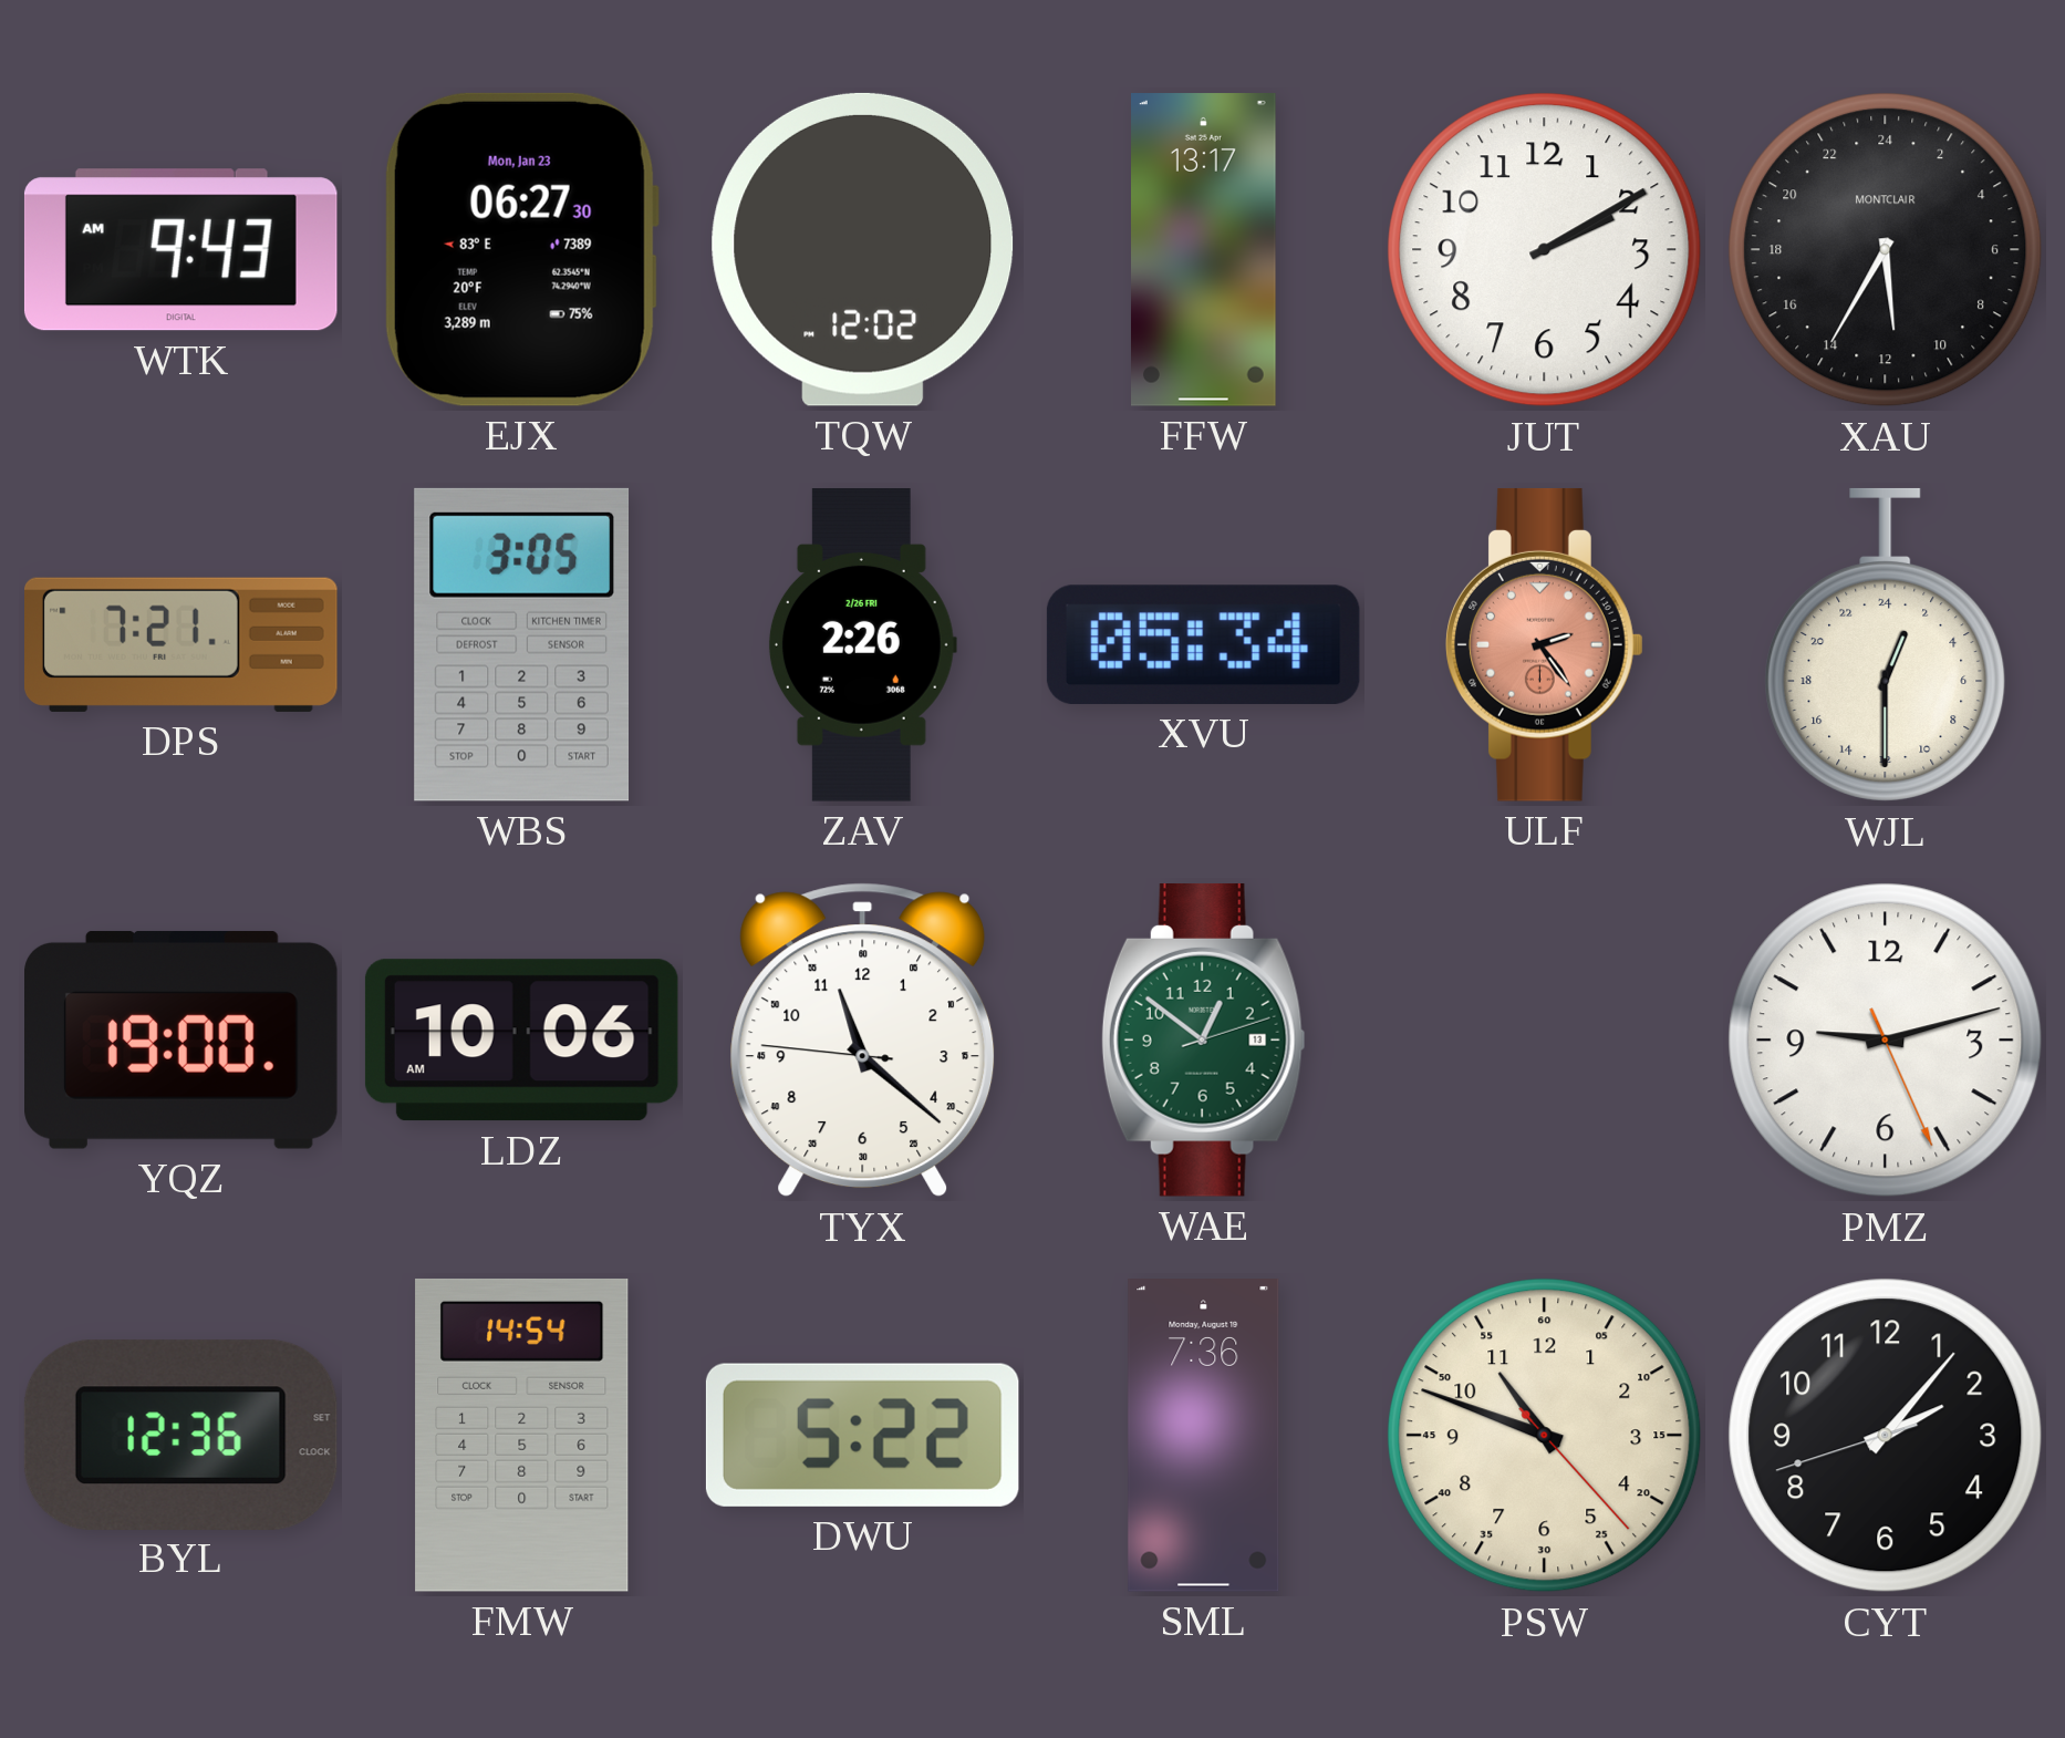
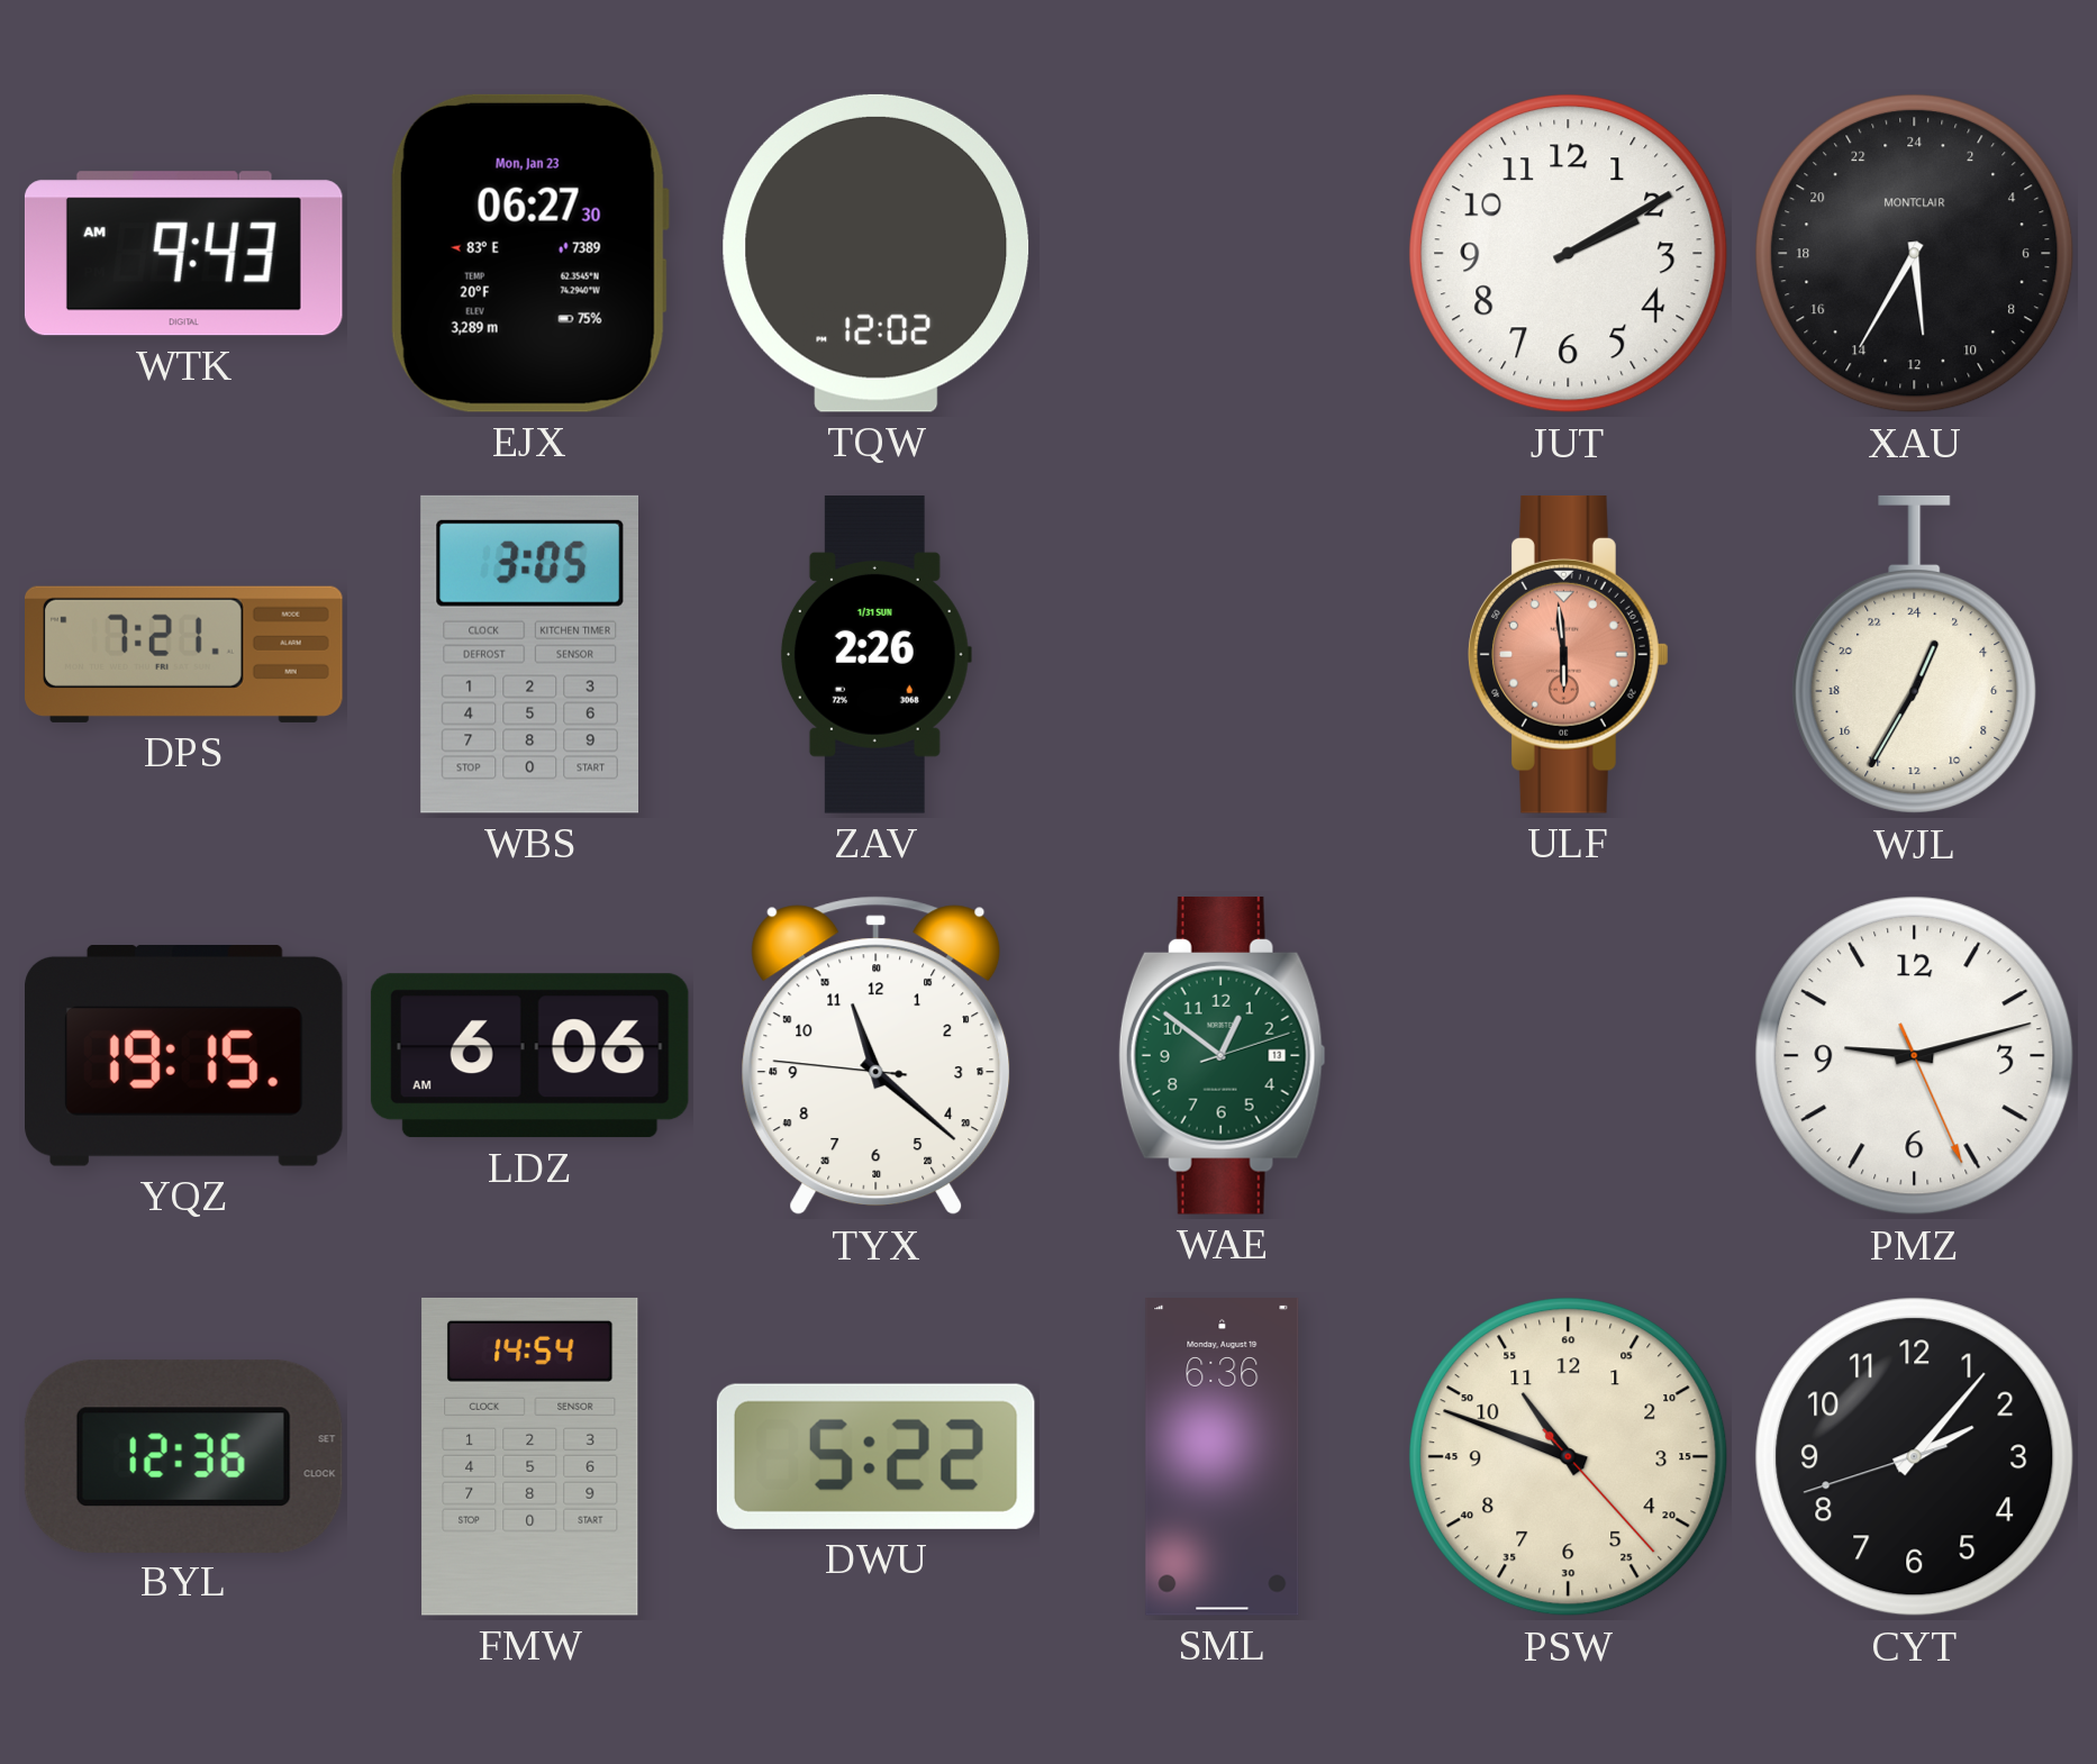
FFW: 13:17 -> none
ZAV date: 2/26 FRI -> 1/31 SUN
XVU: 05:34 -> none
ULF: 2:24 -> 5:59
WJL: 1:30 -> 1:35
YQZ: 19:00 -> 19:15
LDZ: 10:06 -> 6:06
SML: 7:36 -> 6:36
